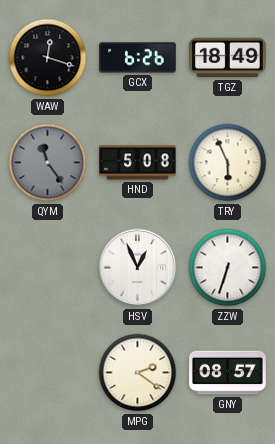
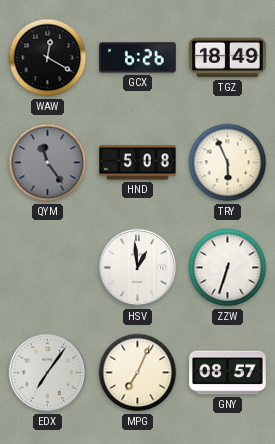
WAW: 12:18 -> 12:20
HSV: 12:56 -> 12:59
EDX: none -> 7:06
MPG: 2:21 -> 7:04
